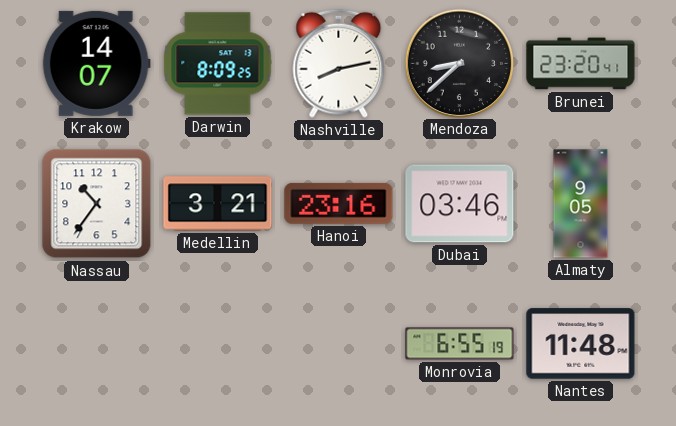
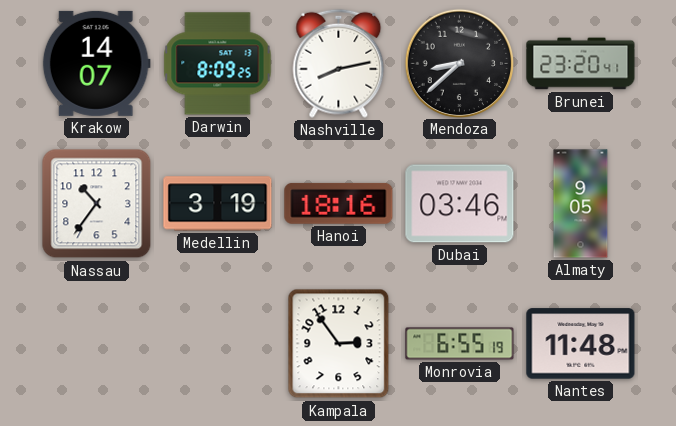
Medellin: 3:21 -> 3:19
Hanoi: 23:16 -> 18:16
Kampala: none -> 2:54
